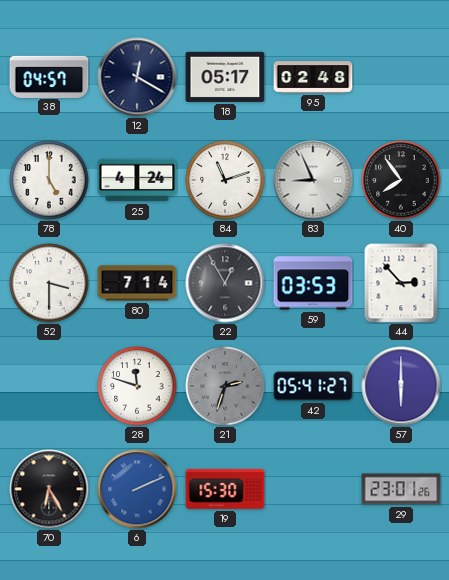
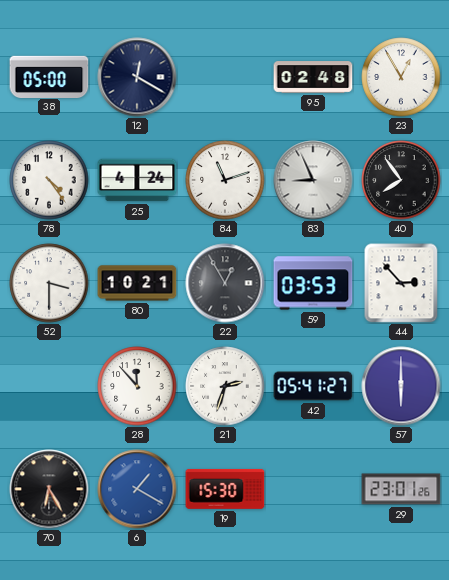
38: 04:57 -> 05:00
18: 05:17 -> none
23: none -> 12:55
78: 5:00 -> 4:24
80: 7:14 -> 10:21
28: 11:48 -> 11:53
21 dial: grey -> white
6: 2:11 -> 1:20
